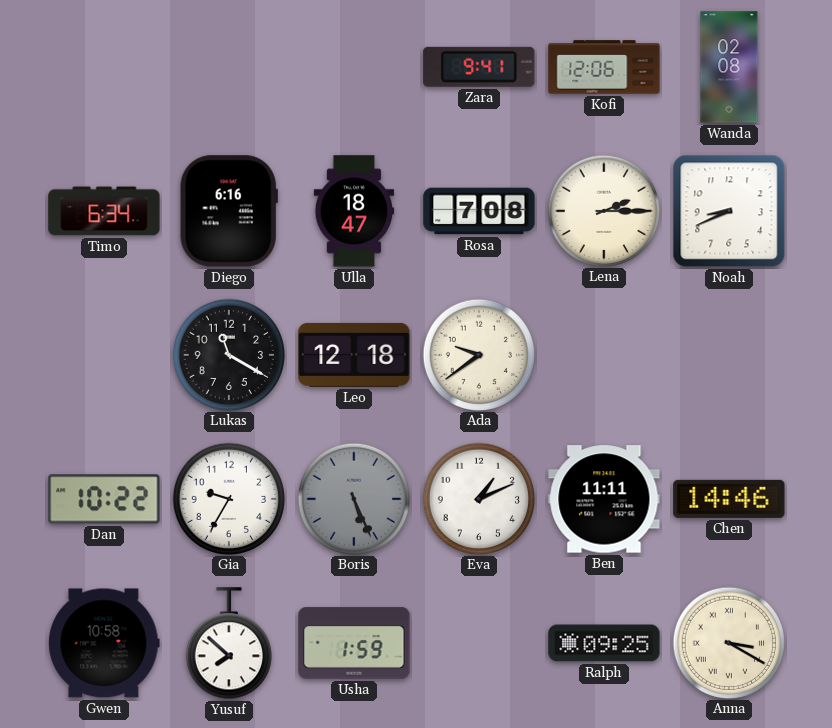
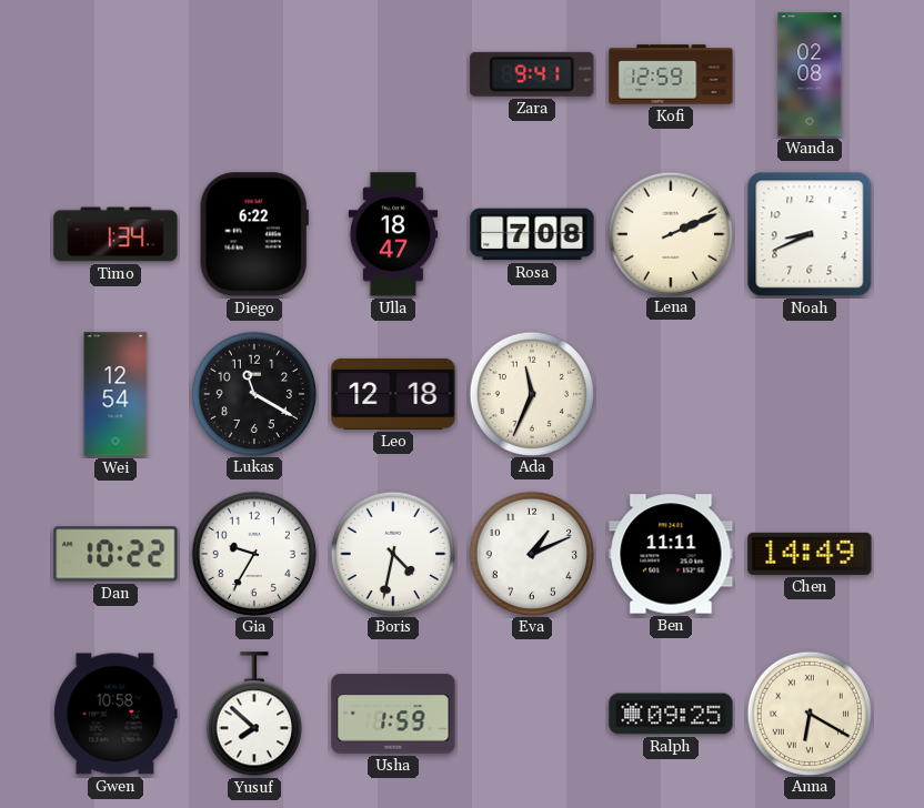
Kofi: 12:06 -> 12:59
Timo: 6:34 -> 1:34
Diego: 6:16 -> 6:22
Lena: 2:15 -> 2:11
Wei: none -> 12:54
Ada: 9:39 -> 11:34
Boris: 5:26 -> 4:32
Boris dial: grey -> white
Chen: 14:46 -> 14:49
Anna: 3:20 -> 6:20
